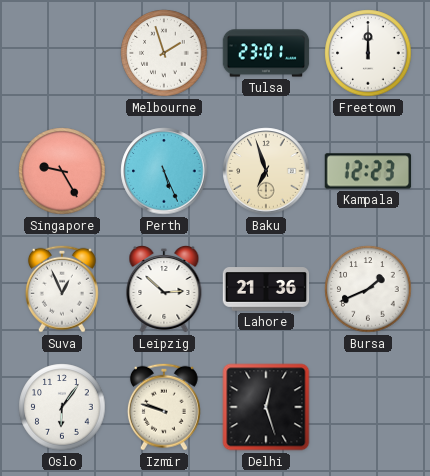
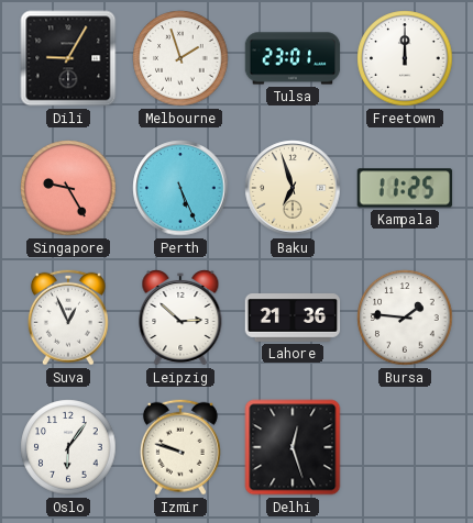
Dili: none -> 9:05
Kampala: 12:23 -> 11:25
Bursa: 1:41 -> 1:46
